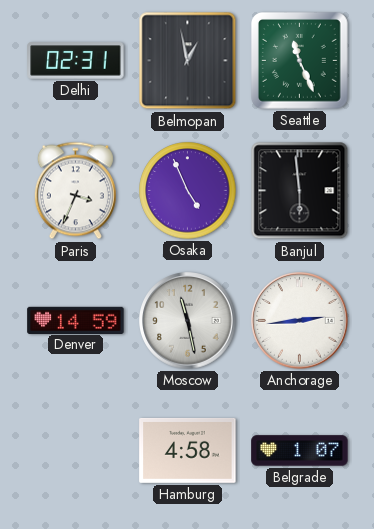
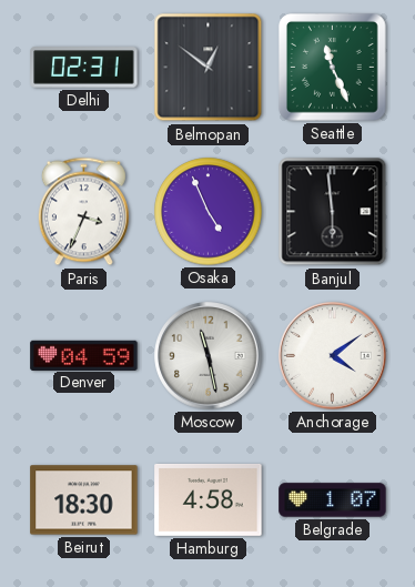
Belmopan: 12:58 -> 12:51
Denver: 14:59 -> 04:59
Anchorage: 2:44 -> 4:09
Beirut: none -> 18:30
